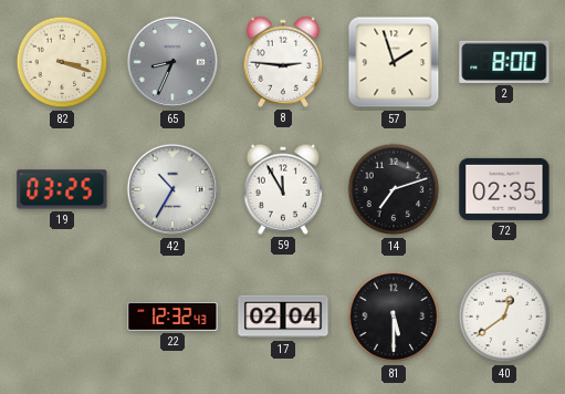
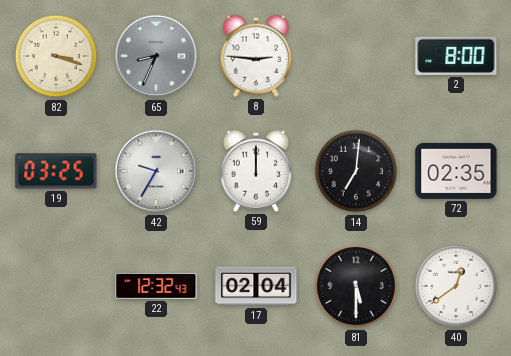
57: 1:57 -> none
42: 10:35 -> 9:35
59: 11:55 -> 12:00
14: 7:12 -> 7:01
